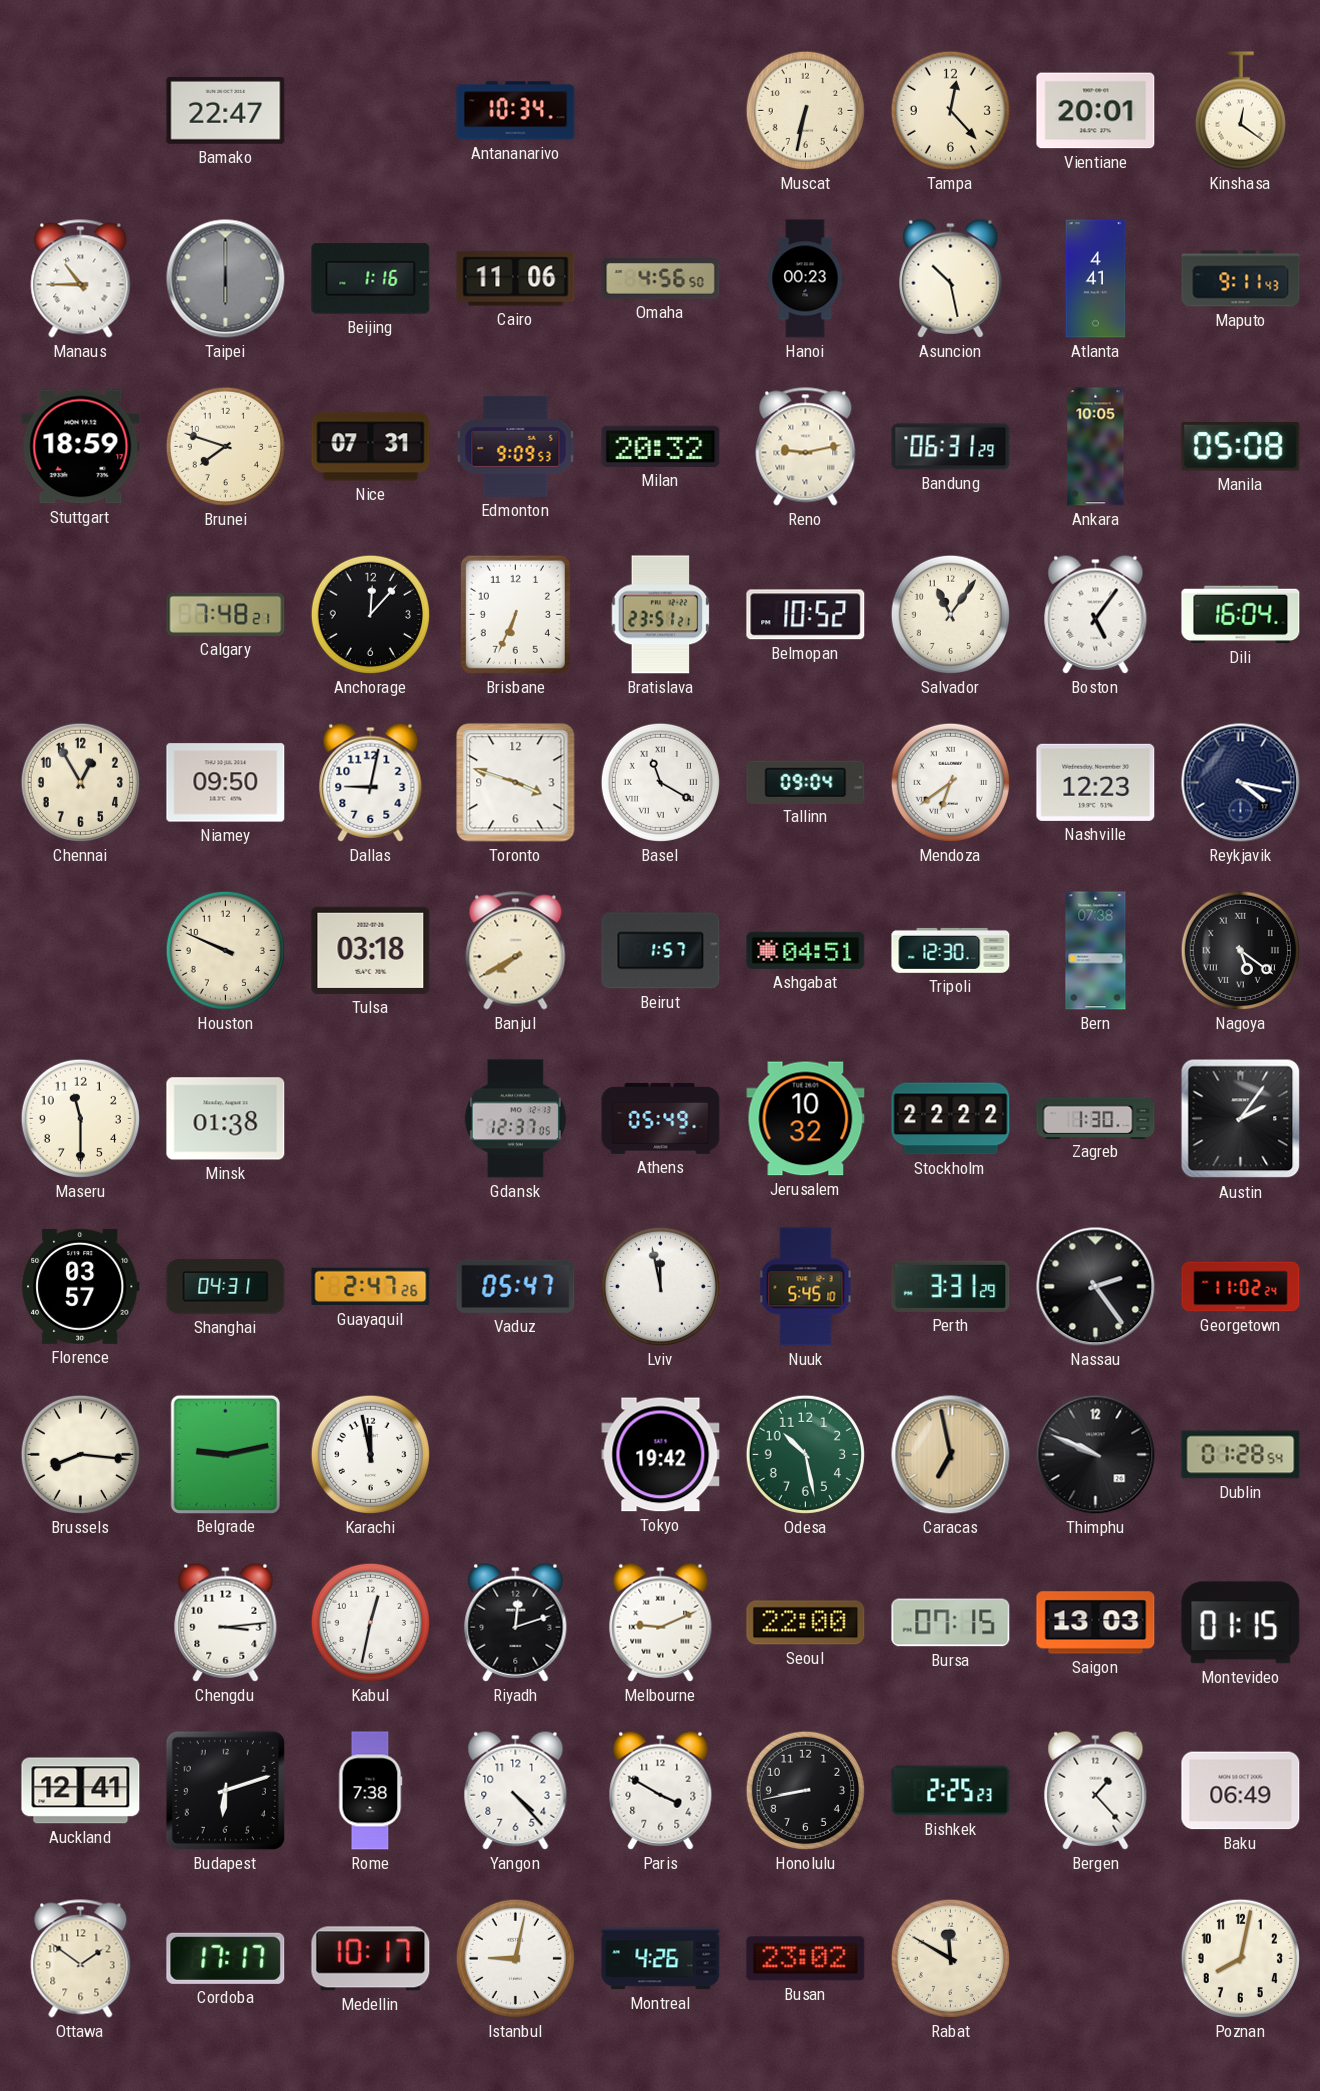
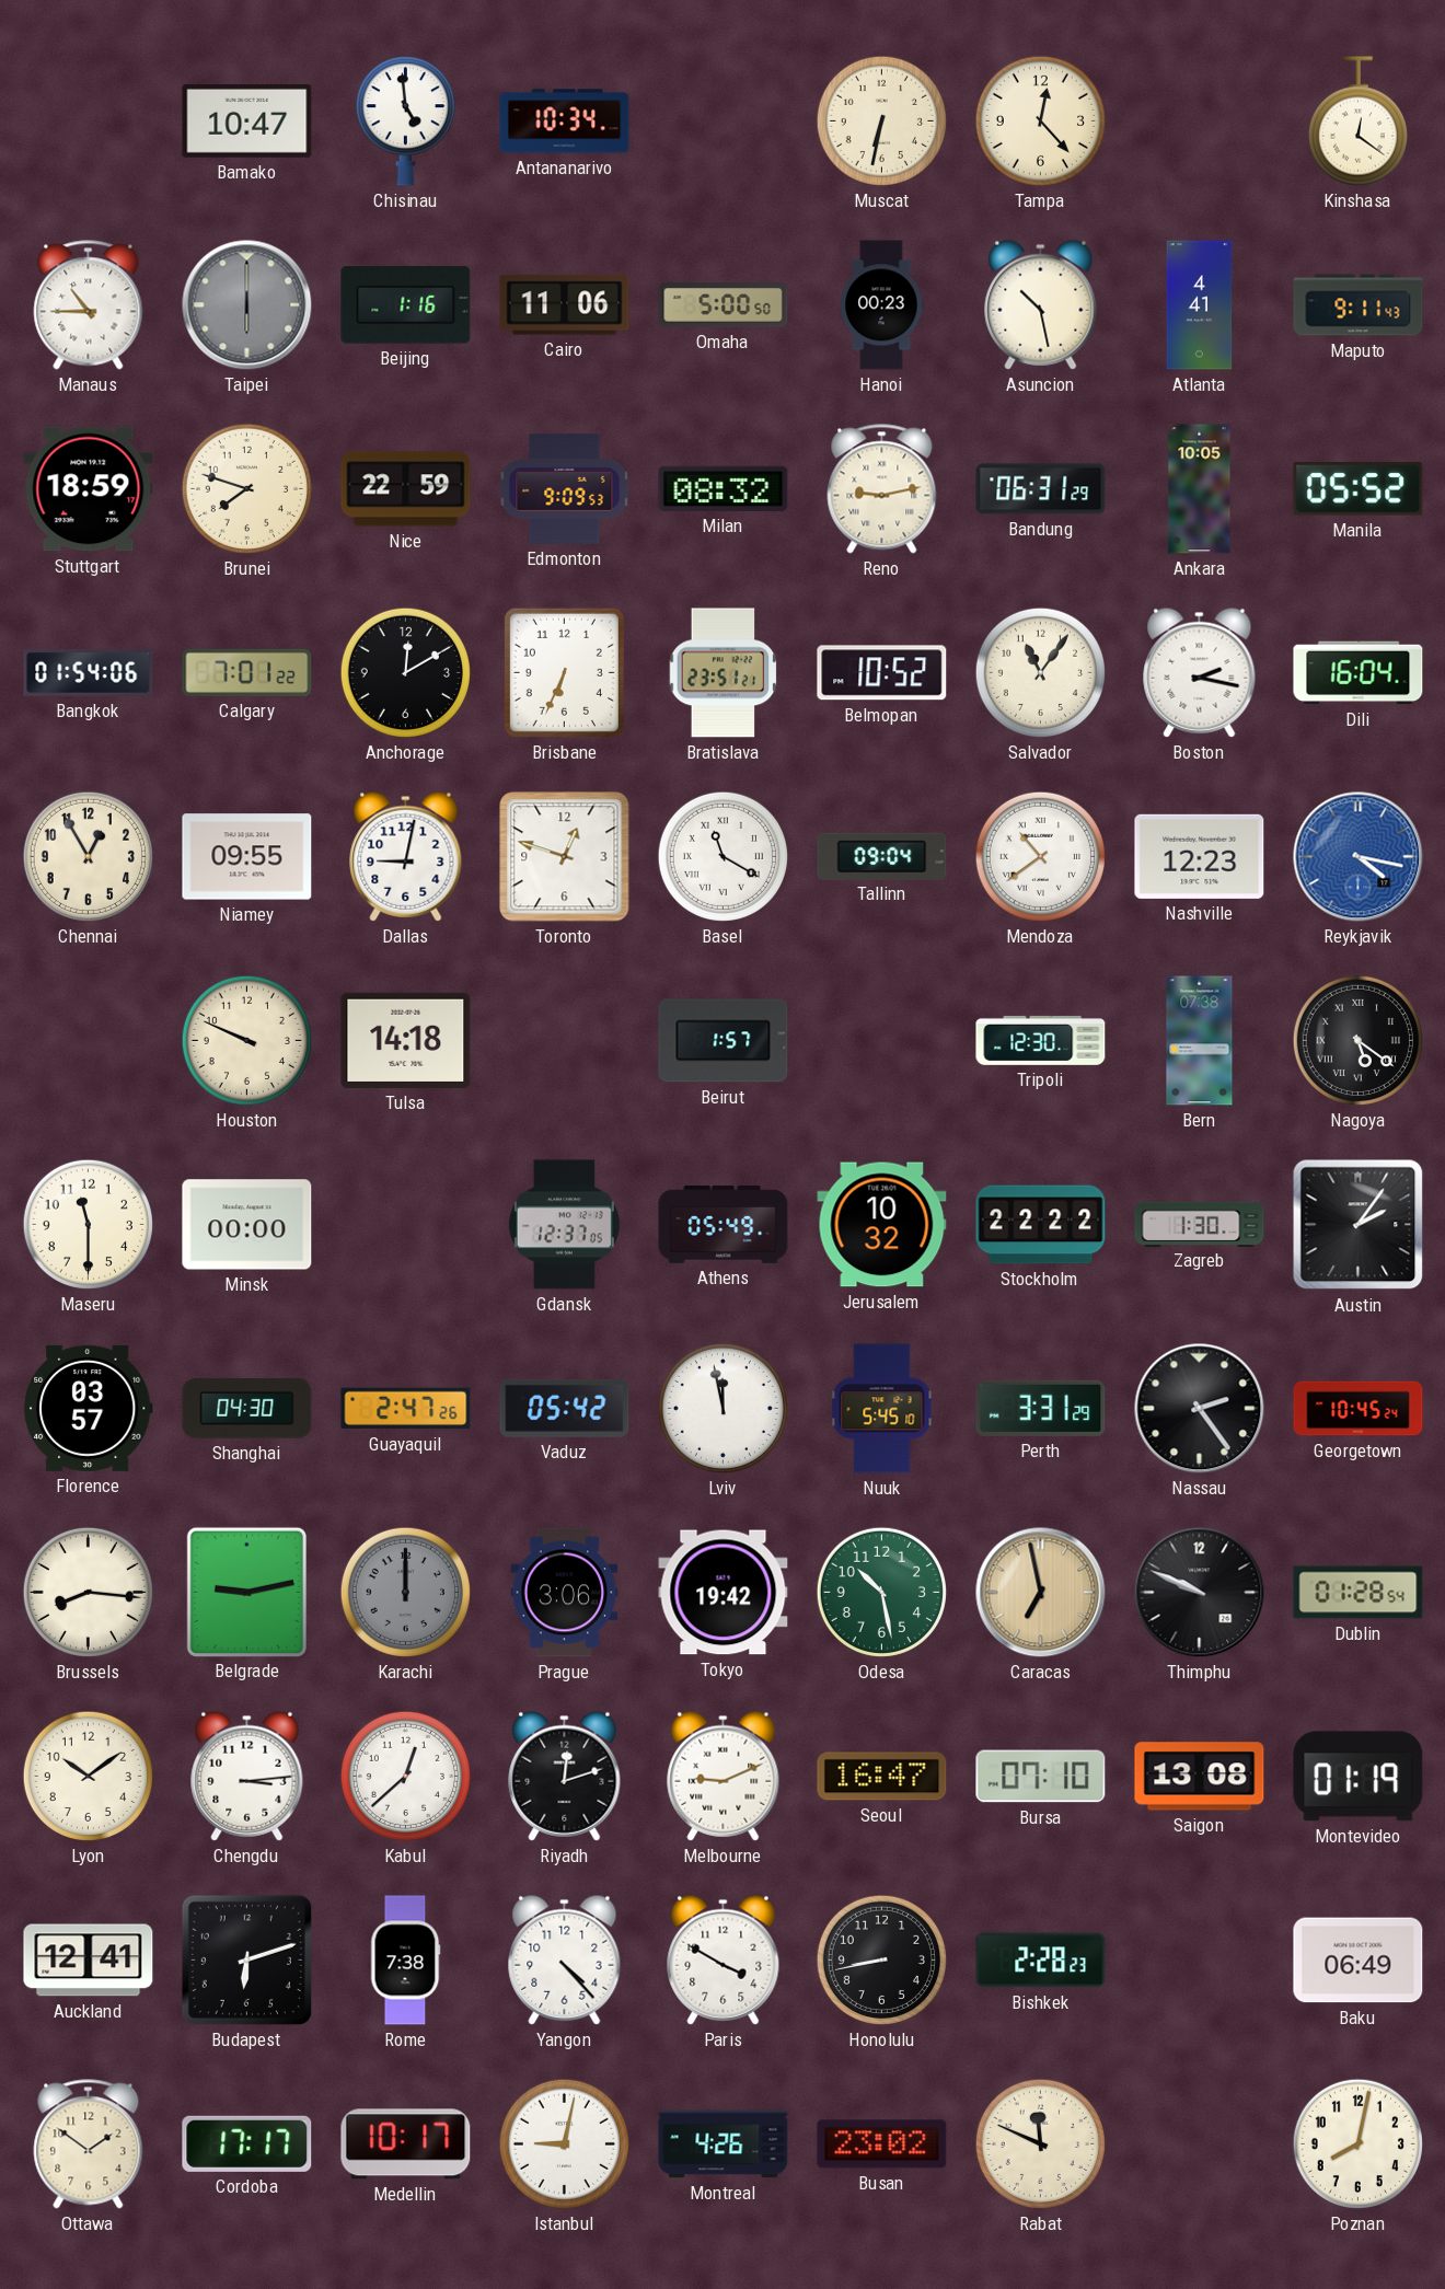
Bamako: 22:47 -> 10:47
Chisinau: none -> 4:59
Vientiane: 20:01 -> none
Omaha: 4:56 -> 5:00
Nice: 07:31 -> 22:59
Milan: 20:32 -> 08:32
Manila: 05:08 -> 05:52
Bangkok: none -> 01:54
Calgary: 7:48 -> 7:01
Anchorage: 12:07 -> 12:10
Boston: 5:06 -> 2:17
Niamey: 09:50 -> 09:55
Toronto: 3:48 -> 12:48
Mendoza: 6:39 -> 10:39
Reykjavik dial: navy -> blue
Tulsa: 03:18 -> 14:18
Banjul: 7:40 -> none
Ashgabat: 04:51 -> none
Minsk: 01:38 -> 00:00
Shanghai: 04:31 -> 04:30
Vaduz: 05:47 -> 05:42
Georgetown: 11:02 -> 10:45
Karachi: 11:58 -> 12:00
Karachi dial: white -> grey
Prague: none -> 3:06
Lyon: none -> 10:09
Kabul: 12:32 -> 12:38
Seoul: 22:00 -> 16:47
Bursa: 07:15 -> 07:10
Saigon: 13:03 -> 13:08
Montevideo: 01:15 -> 01:19
Bishkek: 2:25 -> 2:28
Bergen: 1:23 -> none
Rabat: 11:50 -> 11:49
